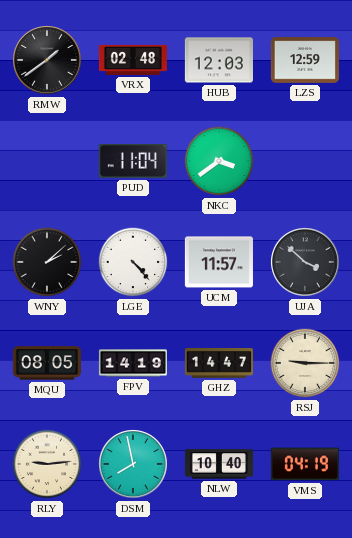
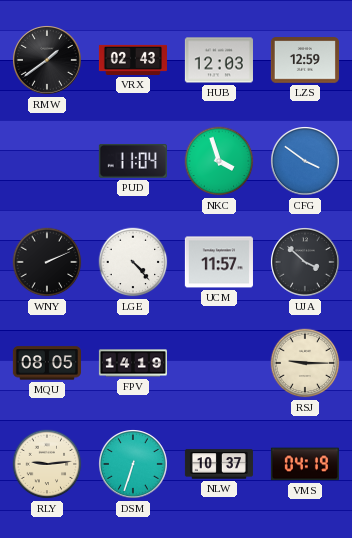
VRX: 02:48 -> 02:43
NKC: 3:39 -> 3:57
CFG: none -> 3:51
WNY: 2:08 -> 2:11
GHZ: 14:47 -> none
DSM: 7:58 -> 6:33
NLW: 10:40 -> 10:37
